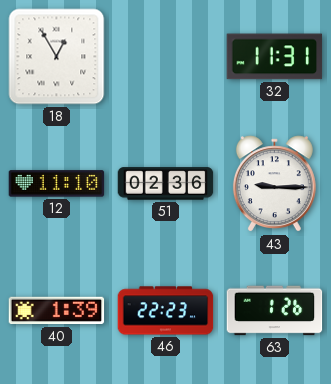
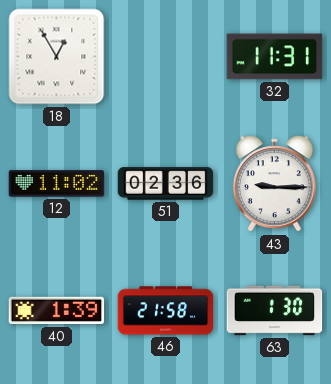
12: 11:10 -> 11:02
46: 22:23 -> 21:58
63: 1:26 -> 1:30
